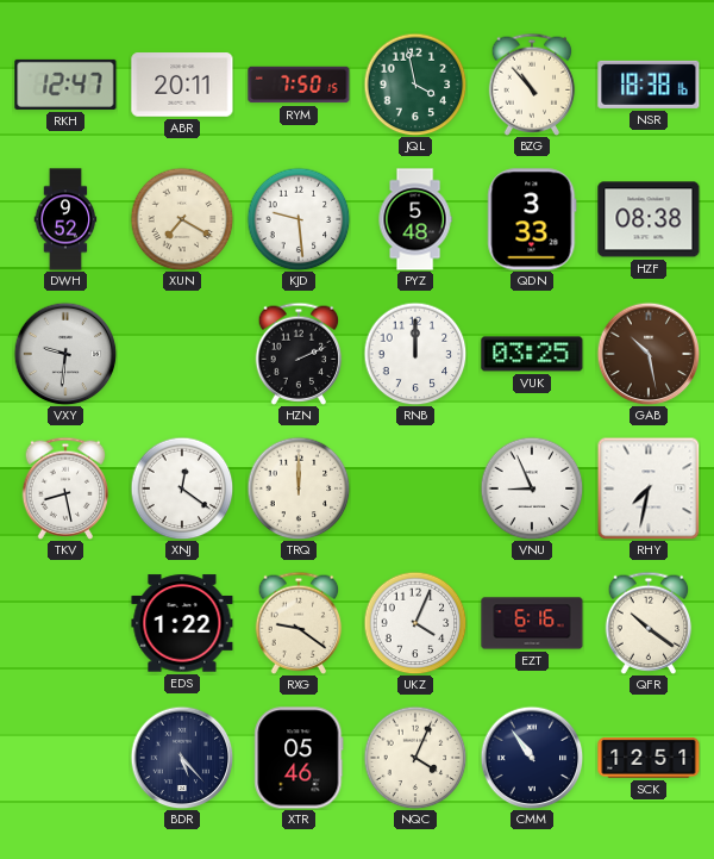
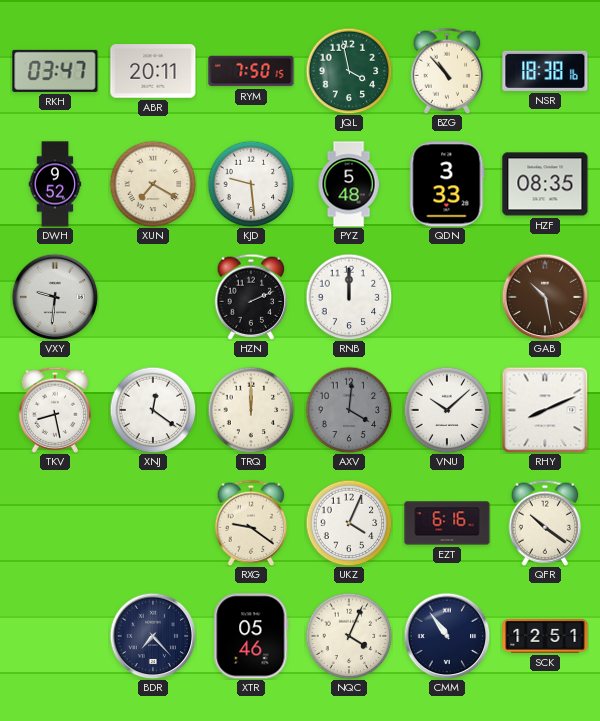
RKH: 12:47 -> 03:47
HZF: 08:38 -> 08:35
VUK: 03:25 -> none
AXV: none -> 4:01
VNU: 8:56 -> 10:08
RHY: 7:32 -> 8:11
EDS: 1:22 -> none
BDR: 5:23 -> 7:23
